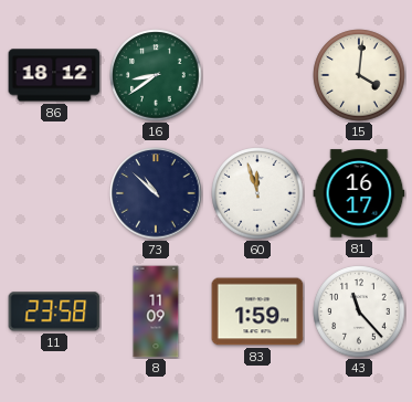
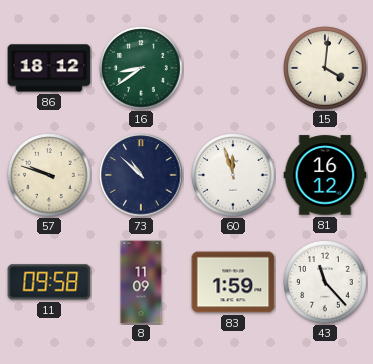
57: none -> 9:48
81: 16:17 -> 16:12
11: 23:58 -> 09:58
